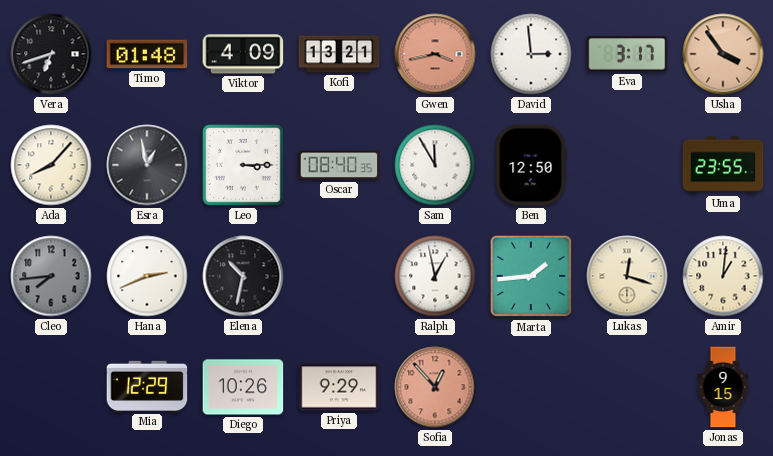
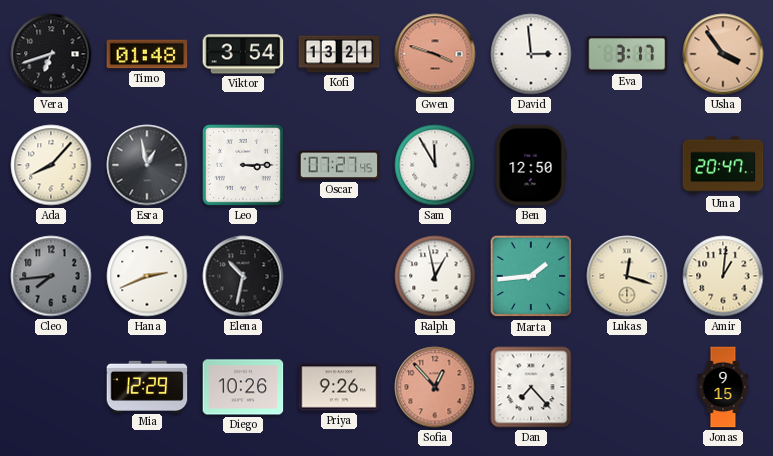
Viktor: 4:09 -> 3:54
Gwen: 3:43 -> 3:48
Oscar: 08:40 -> 07:27
Uma: 23:55 -> 20:47
Priya: 9:29 -> 9:26
Dan: none -> 7:23
